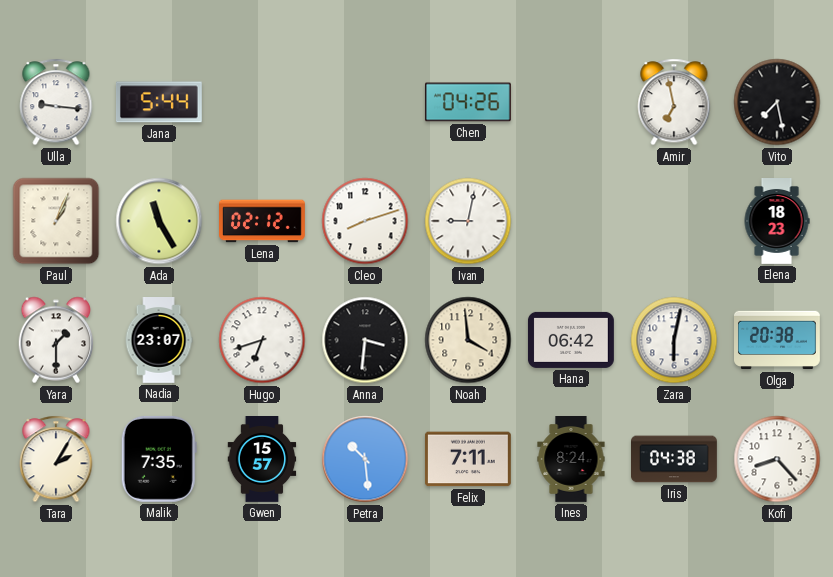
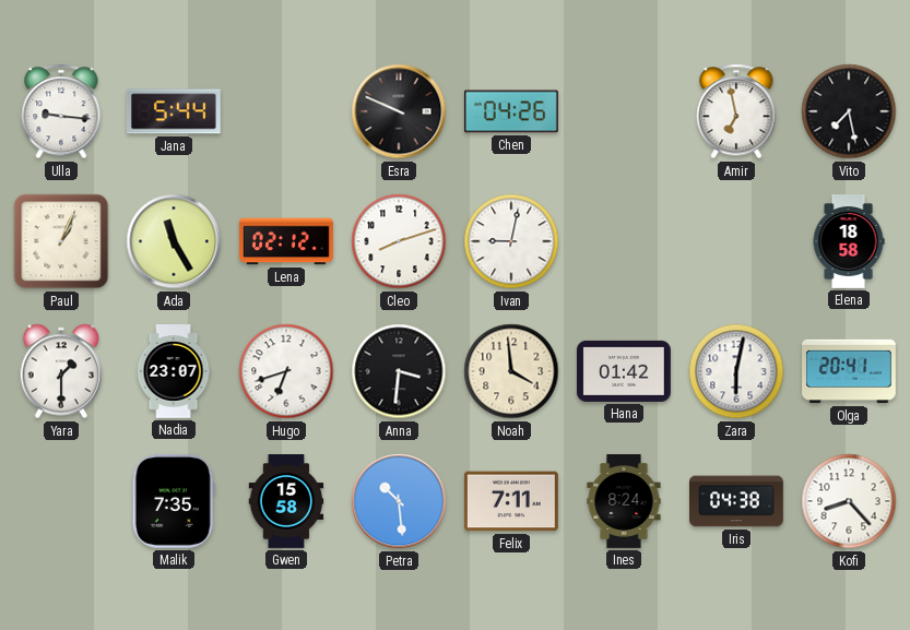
Esra: none -> 9:49
Elena: 18:23 -> 18:58
Hana: 06:42 -> 01:42
Olga: 20:38 -> 20:41
Tara: 2:05 -> none
Gwen: 15:57 -> 15:58
